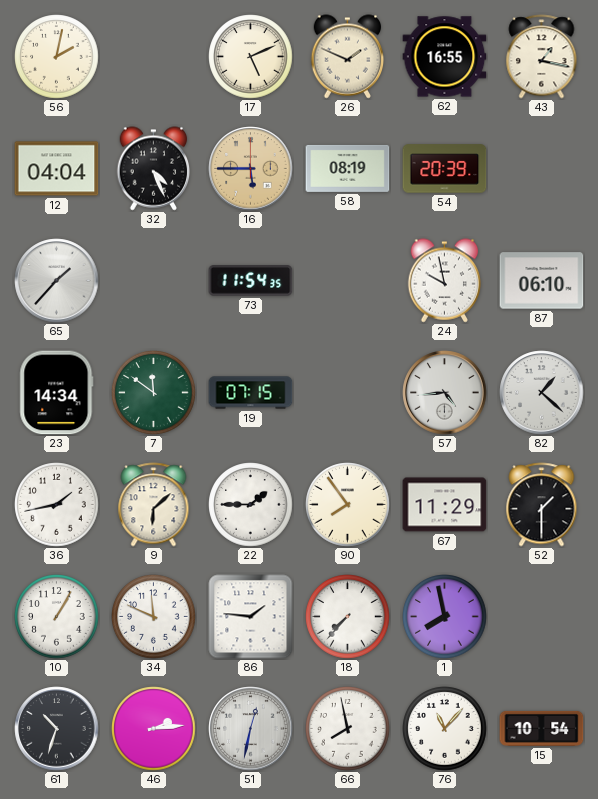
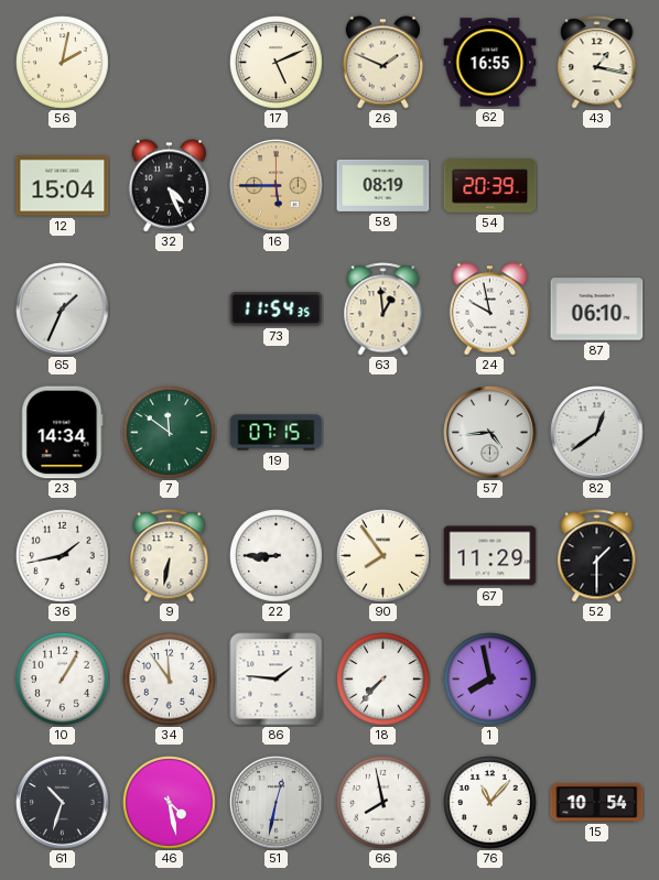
12: 04:04 -> 15:04
65: 1:37 -> 1:34
63: none -> 12:59
82: 1:22 -> 12:39
9: 6:08 -> 6:32
22: 1:45 -> 8:45
34: 11:49 -> 11:54
46: 2:14 -> 4:28
